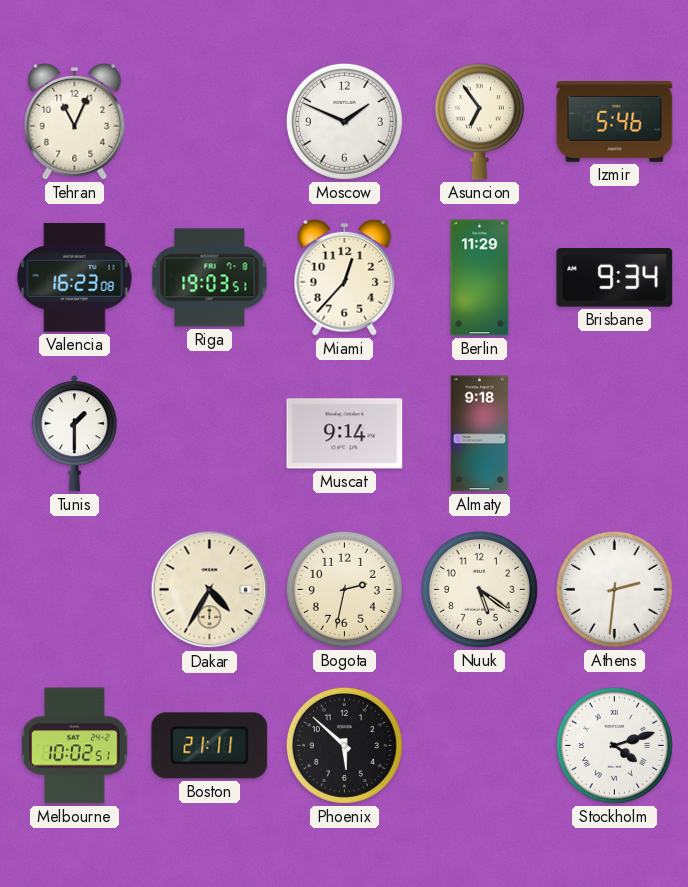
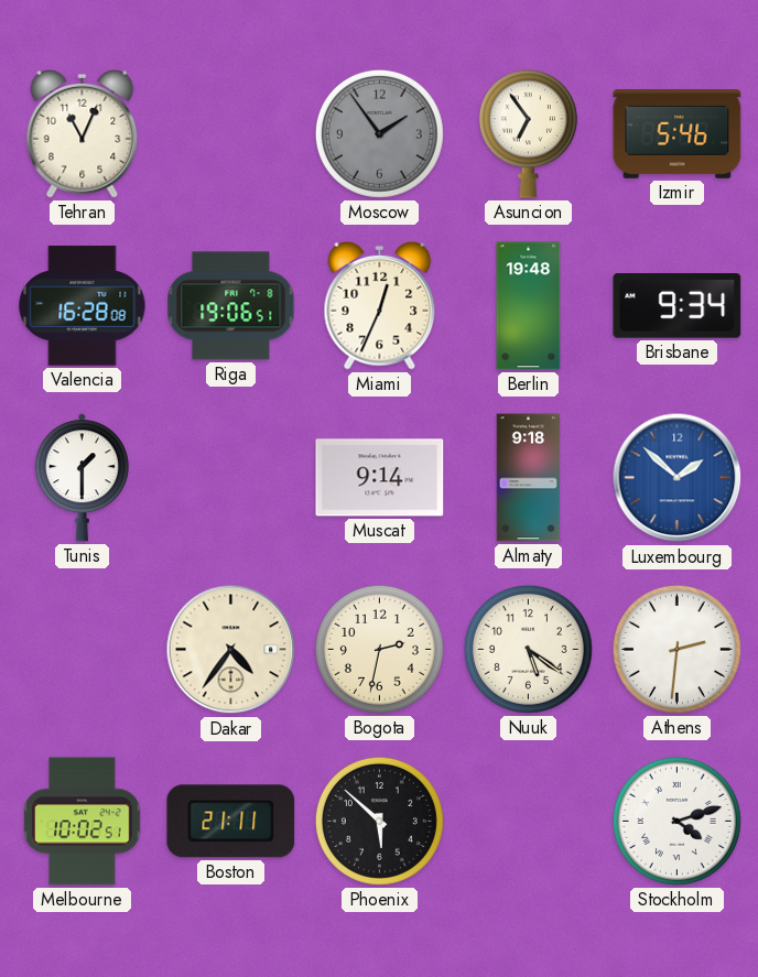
Moscow: 1:49 -> 1:54
Moscow dial: white -> grey
Valencia: 16:23 -> 16:28
Riga: 19:03 -> 19:06
Miami: 12:37 -> 12:34
Berlin: 11:29 -> 19:48
Luxembourg: none -> 1:52
Dakar: 4:35 -> 4:36
